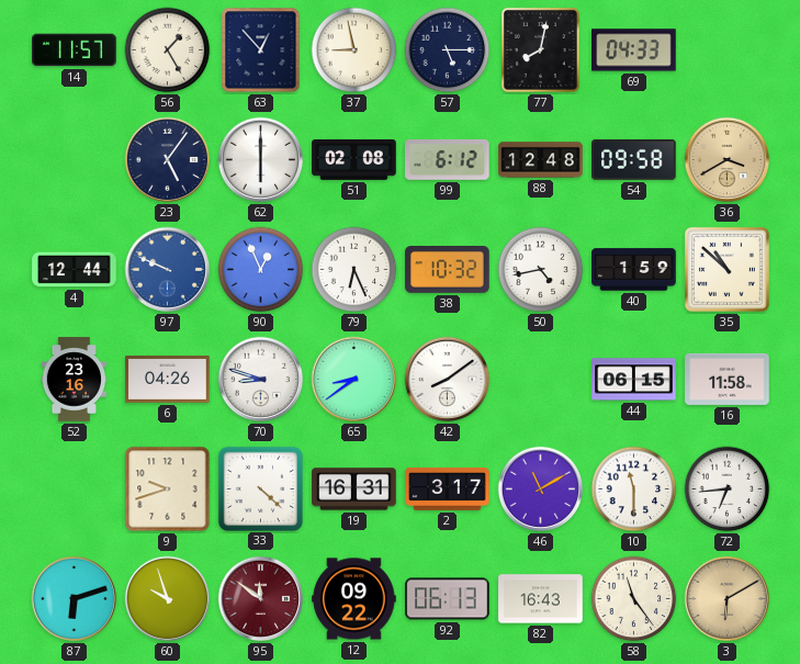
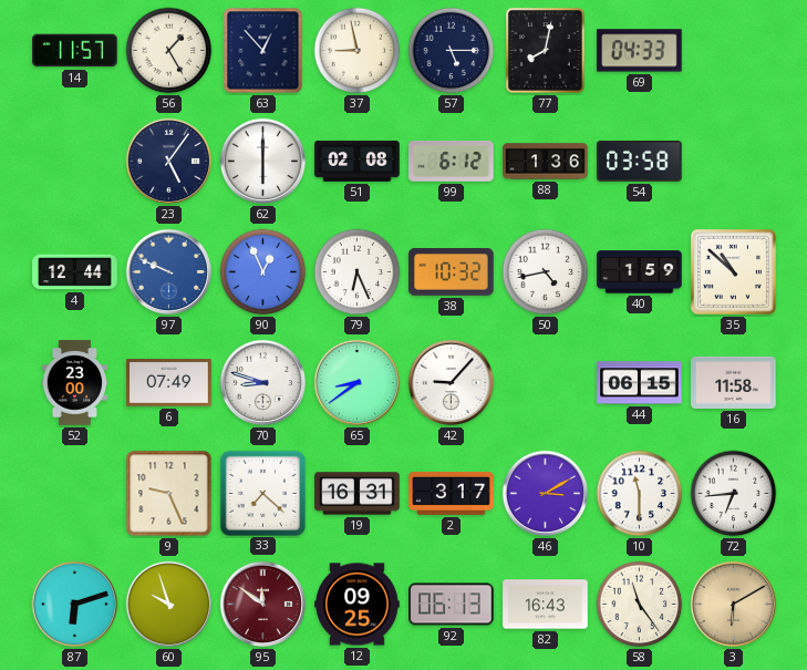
88: 12:48 -> 1:36
54: 09:58 -> 03:58
36: 3:40 -> none
52: 23:16 -> 23:00
6: 04:26 -> 07:49
42: 8:09 -> 9:07
9: 9:42 -> 9:26
33: 4:22 -> 7:22
46: 11:10 -> 3:10
12: 09:22 -> 09:25
